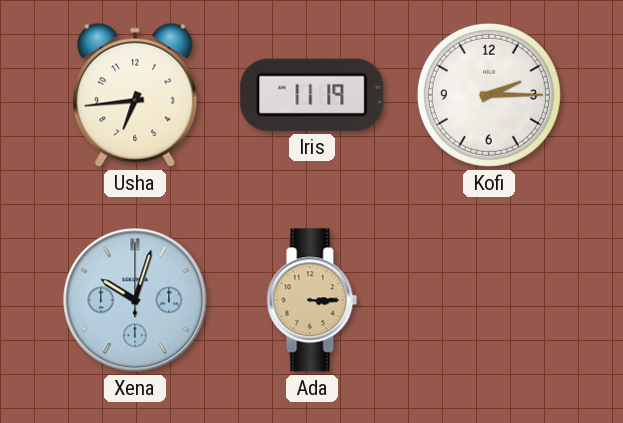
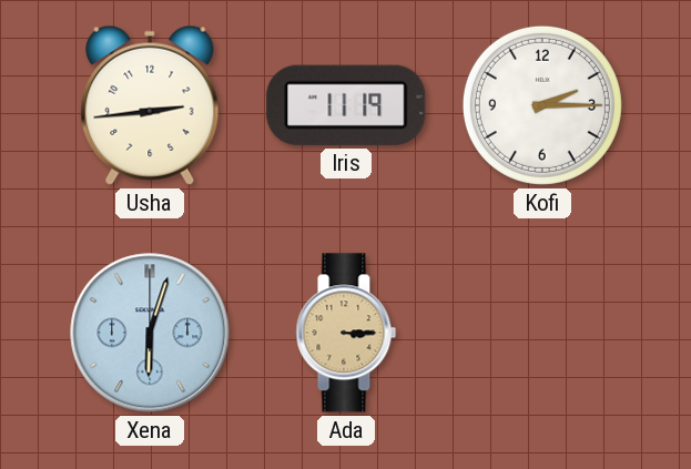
Usha: 6:44 -> 2:44
Xena: 10:03 -> 6:03
